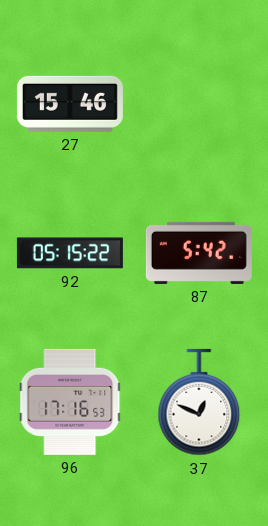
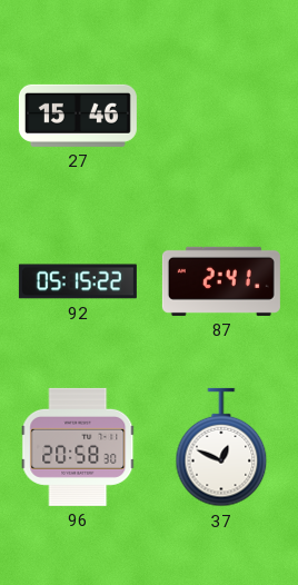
87: 5:42 -> 2:41
96: 17:16 -> 20:58
